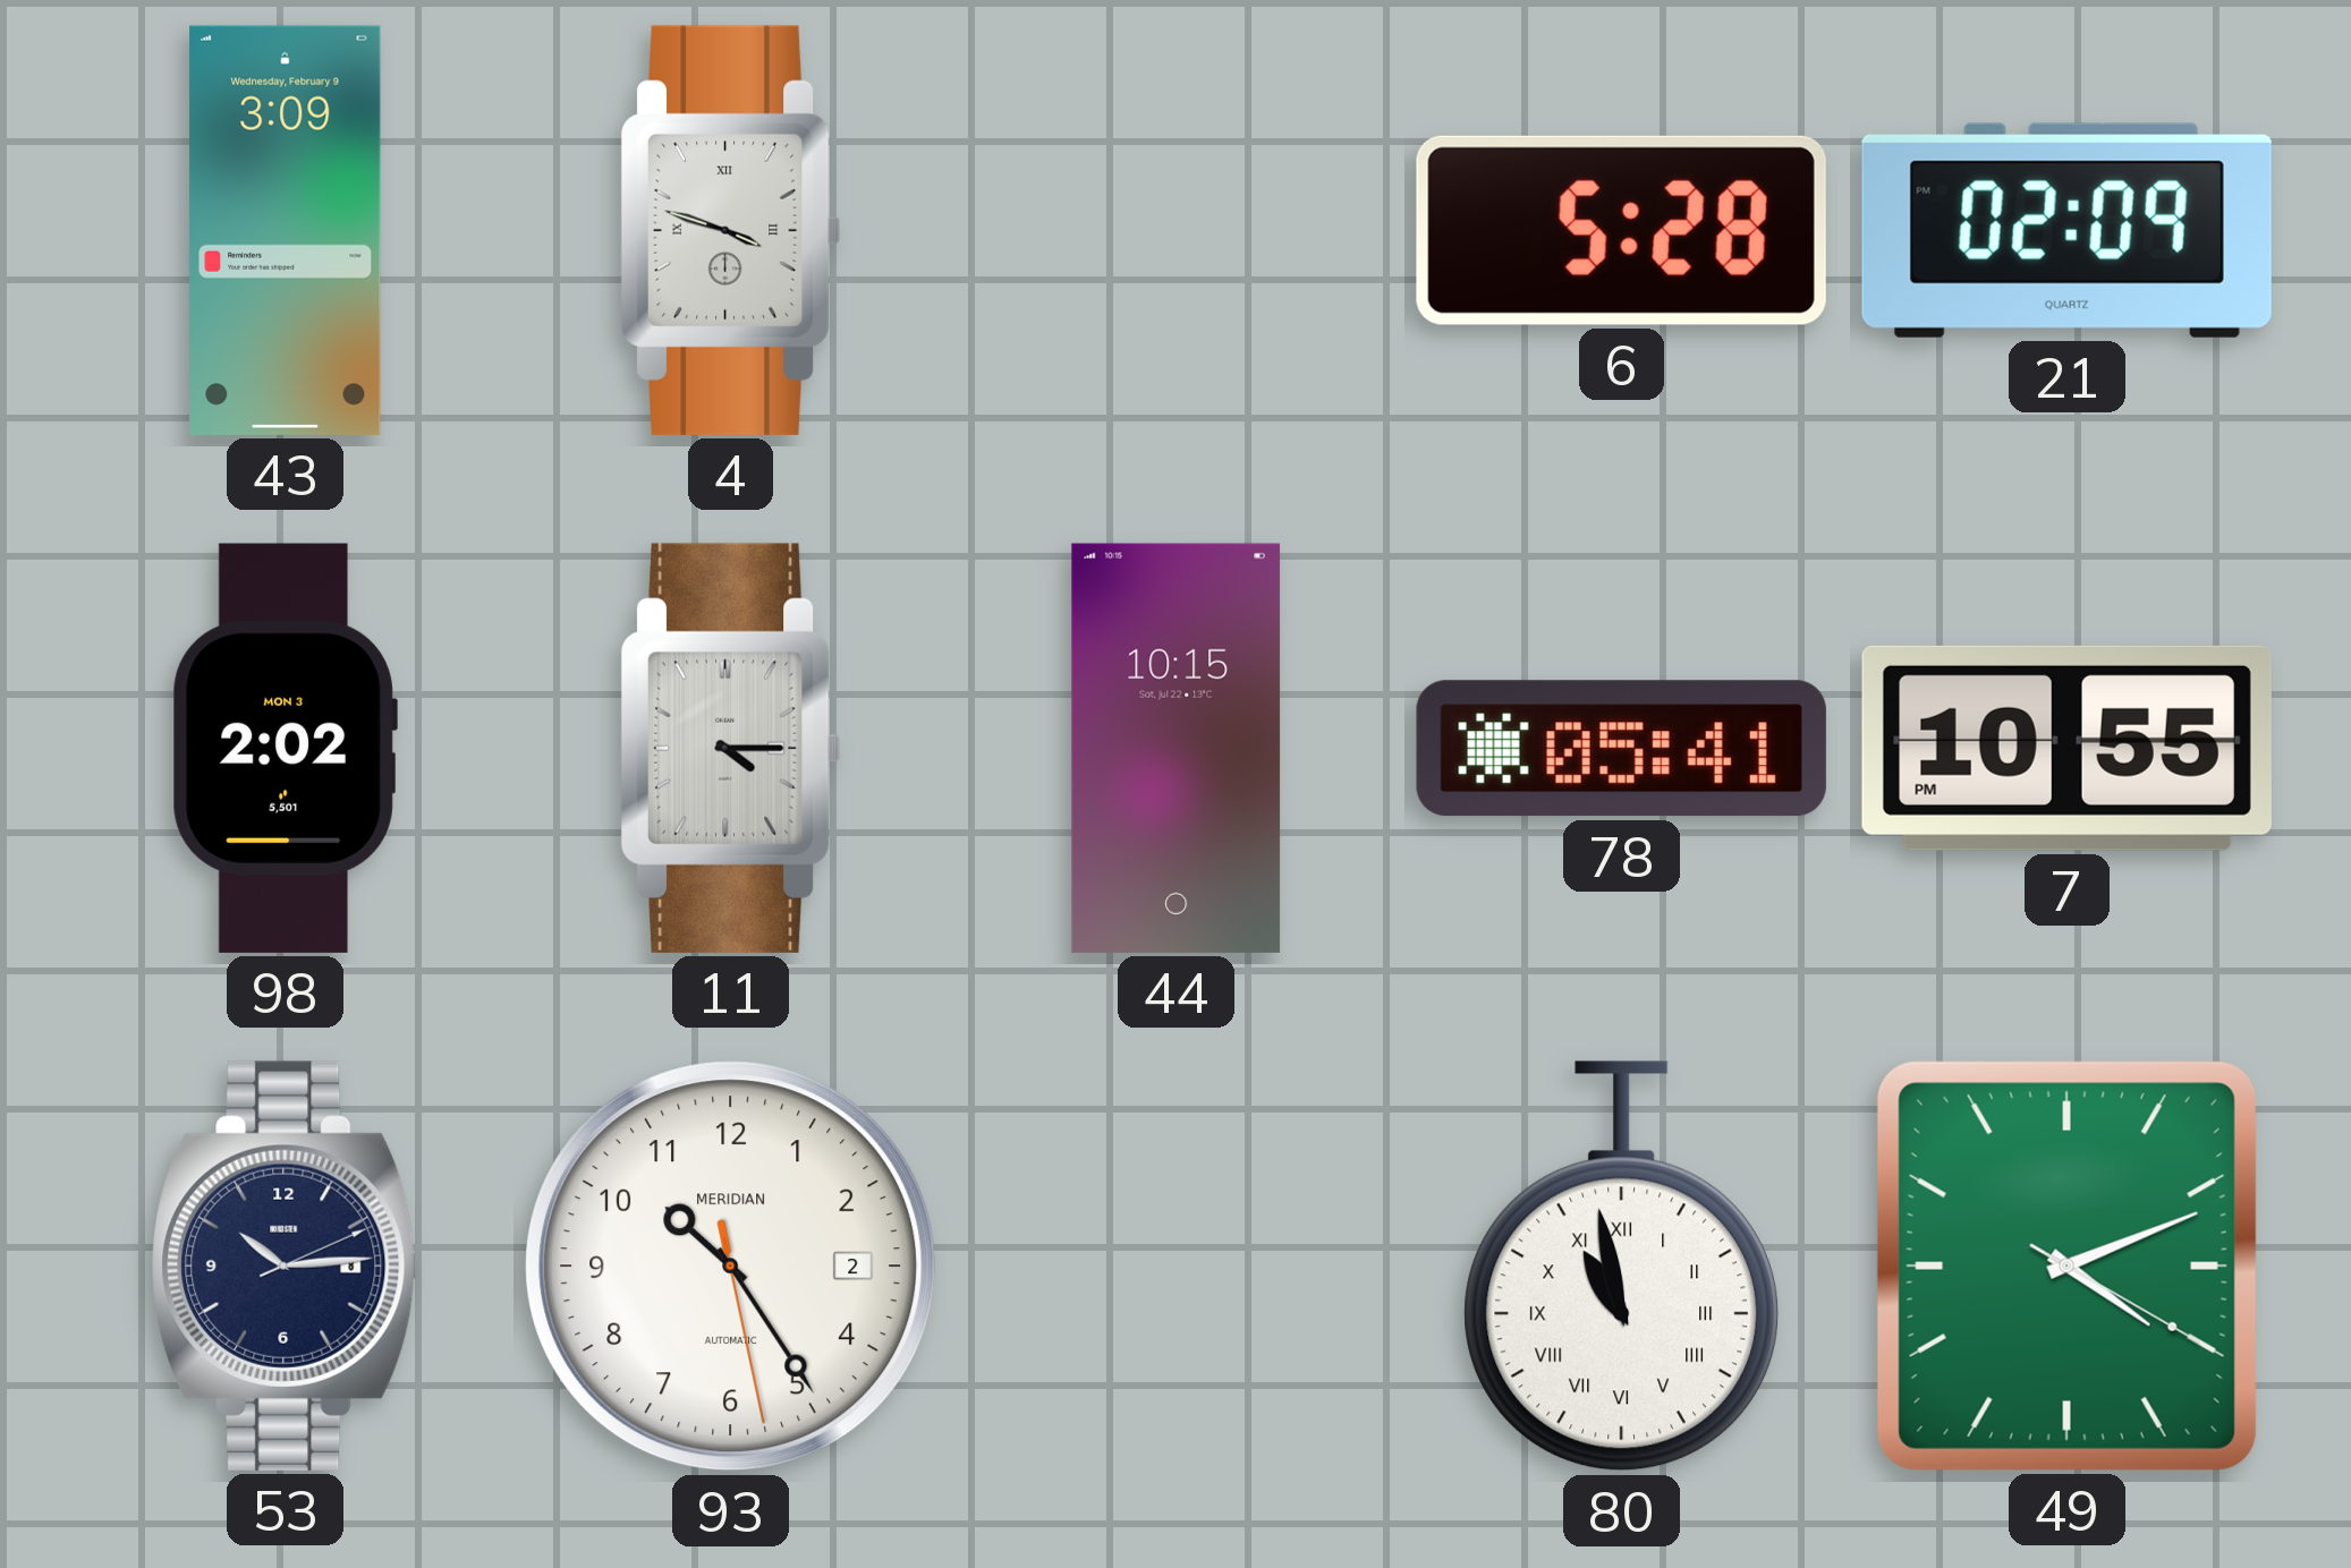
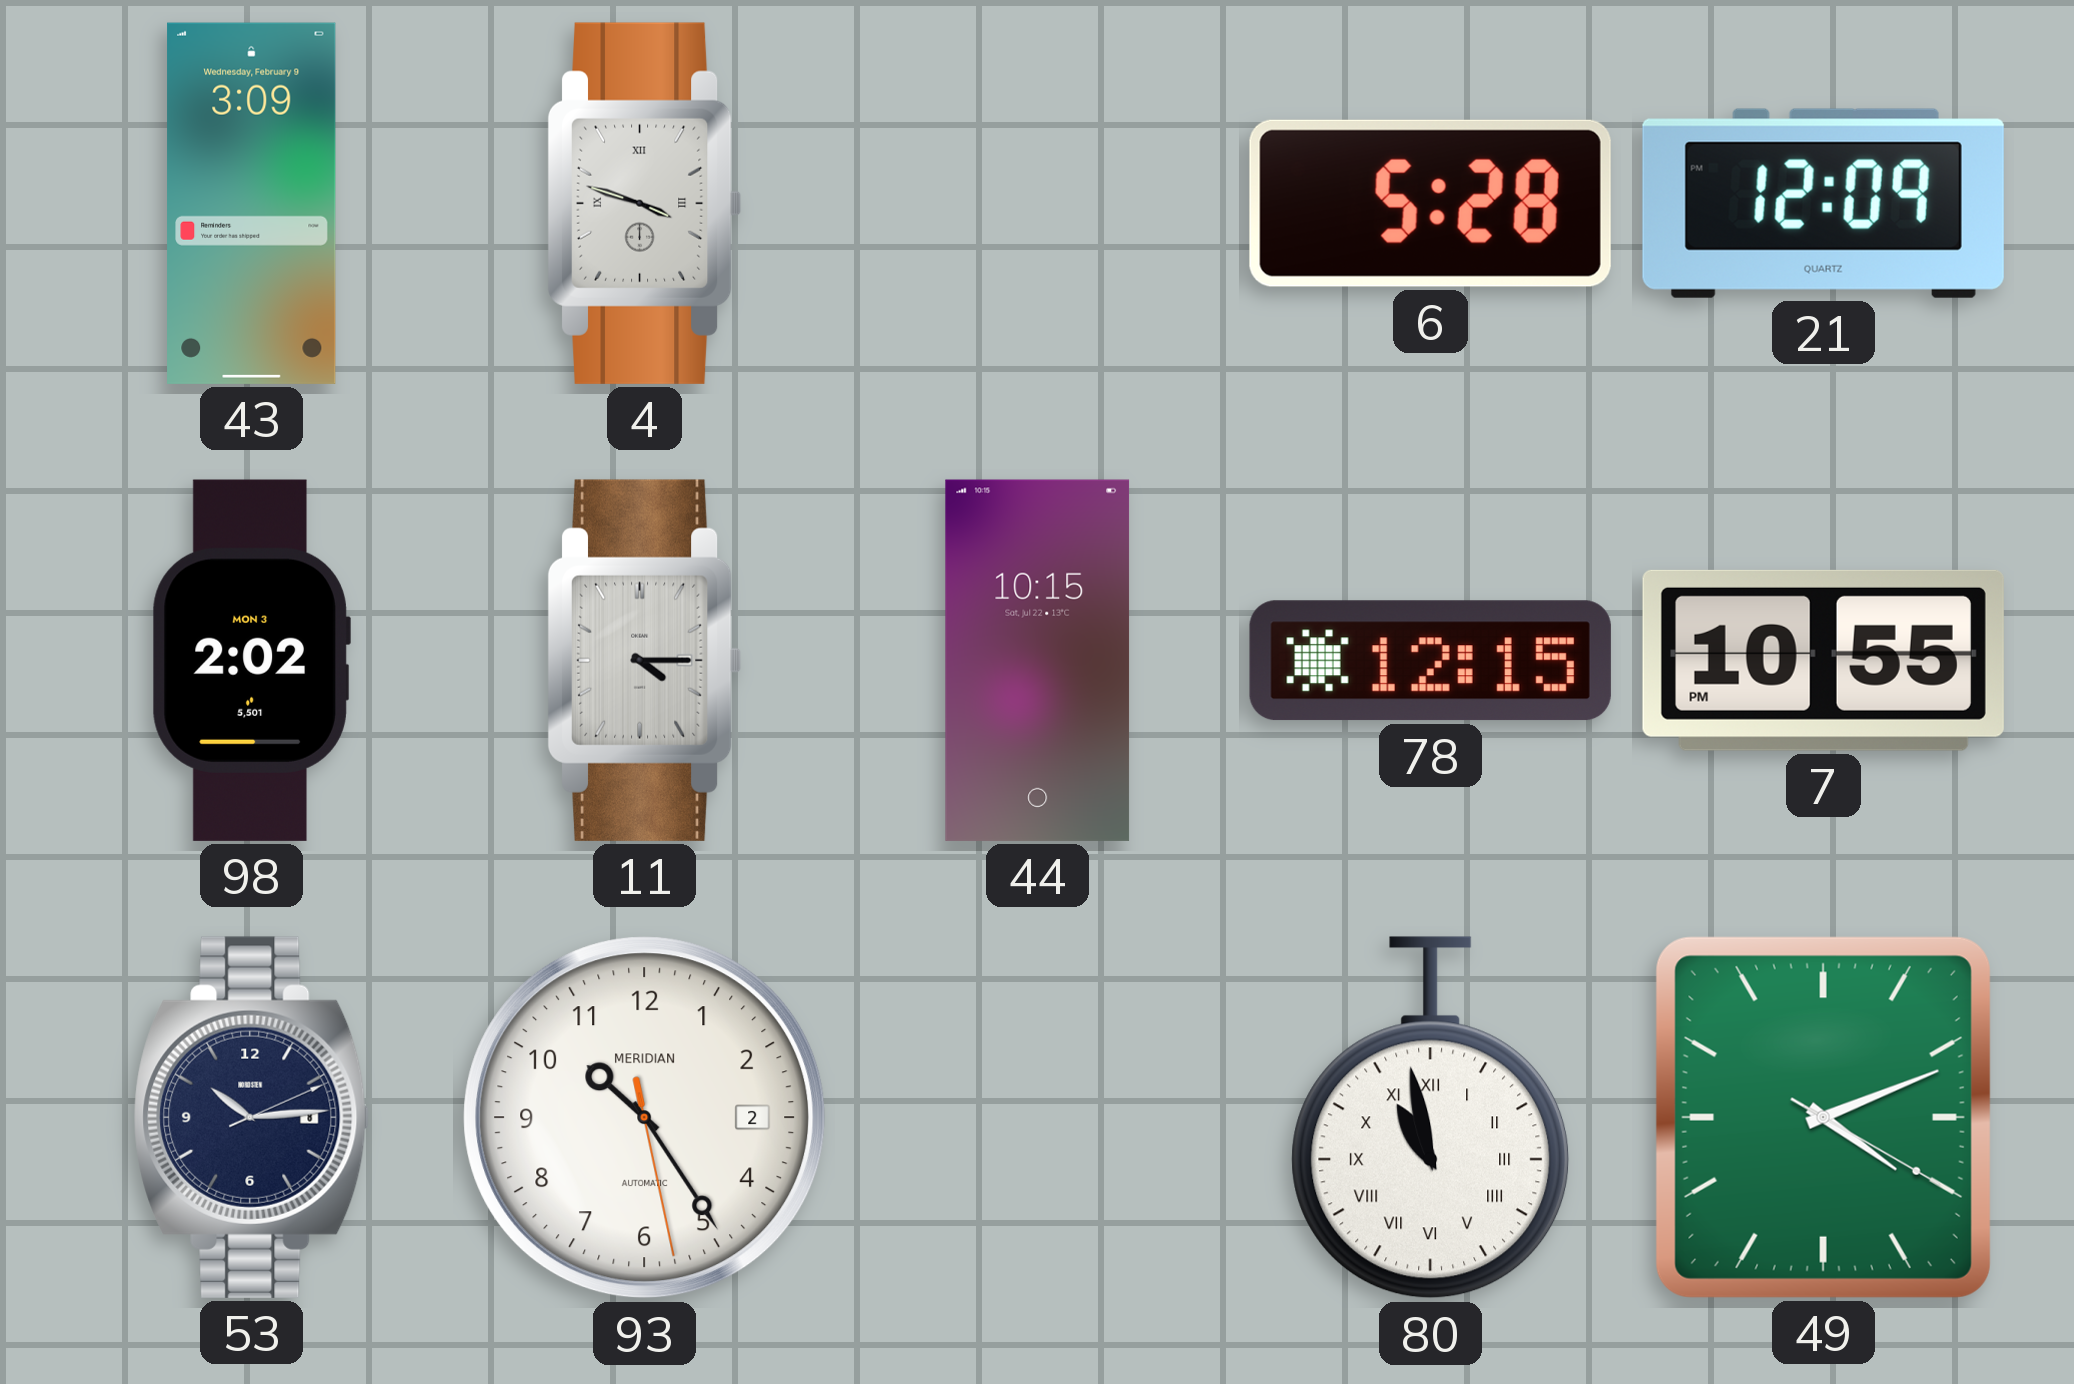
21: 02:09 -> 12:09
78: 05:41 -> 12:15
